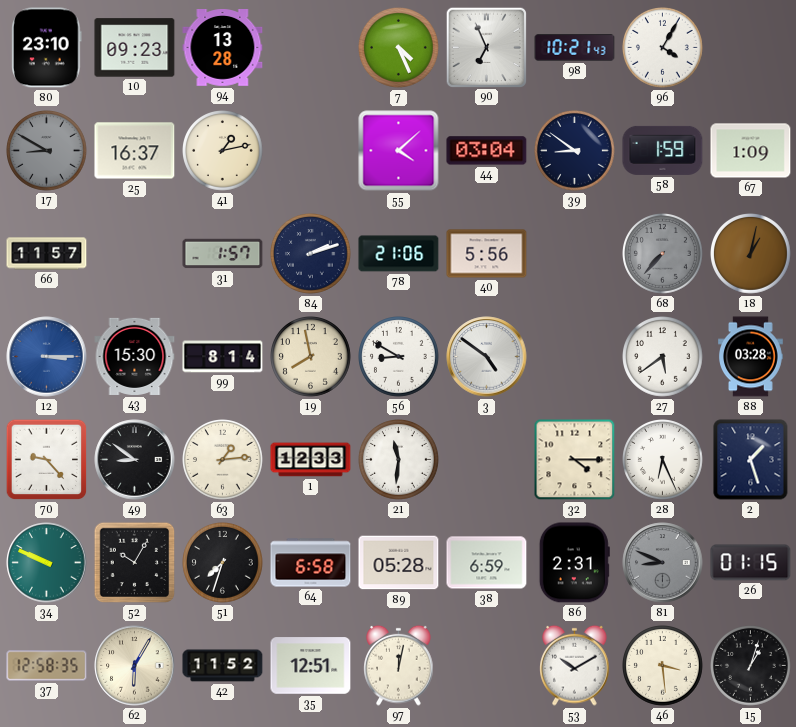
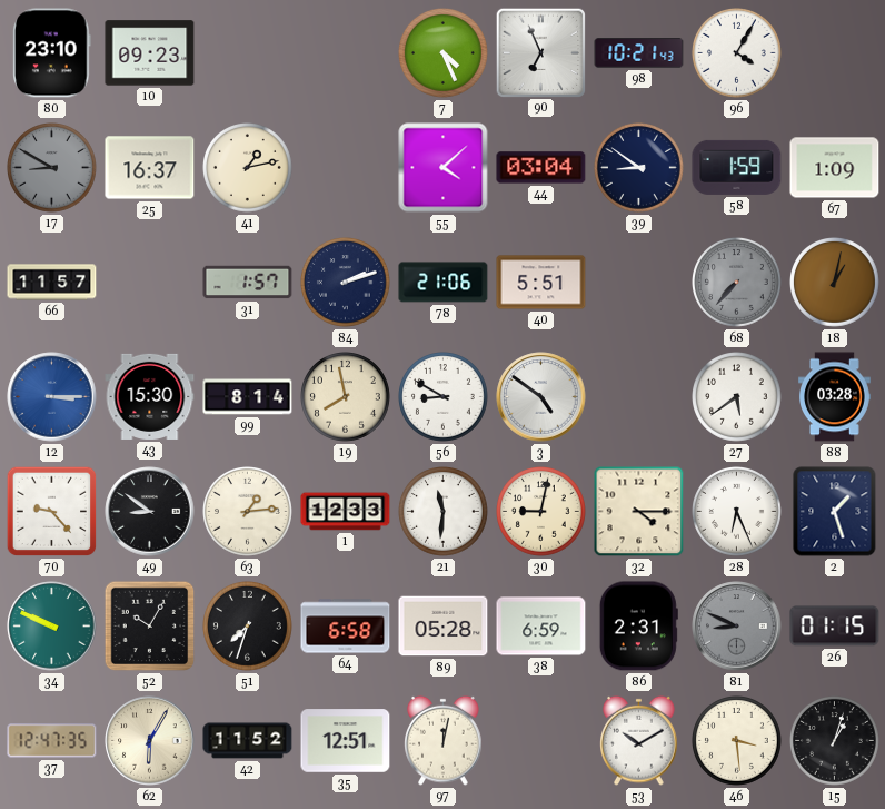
94: 13:28 -> none
40: 5:56 -> 5:51
30: none -> 9:02
37: 12:58 -> 12:47
